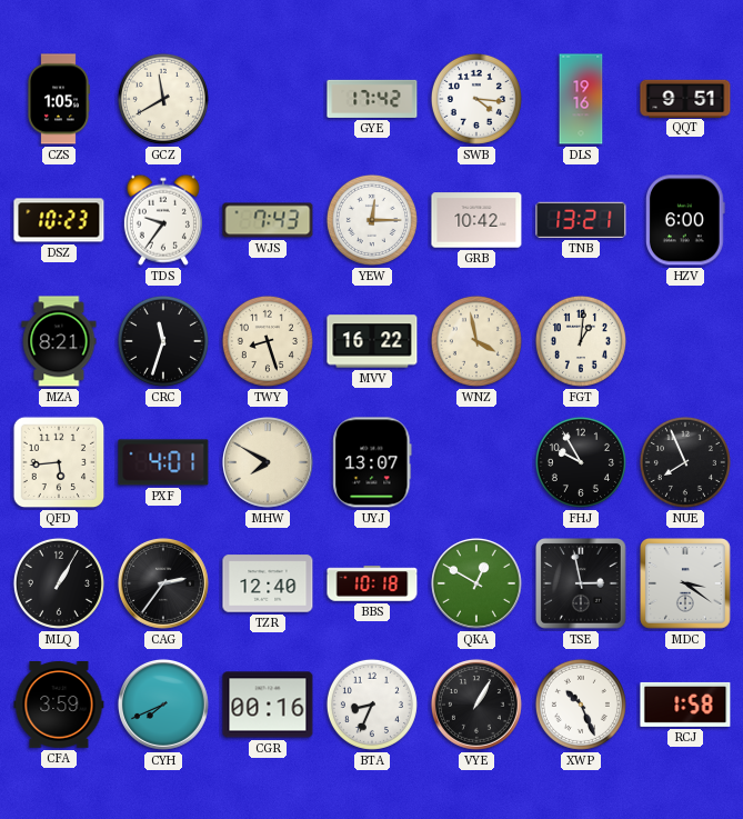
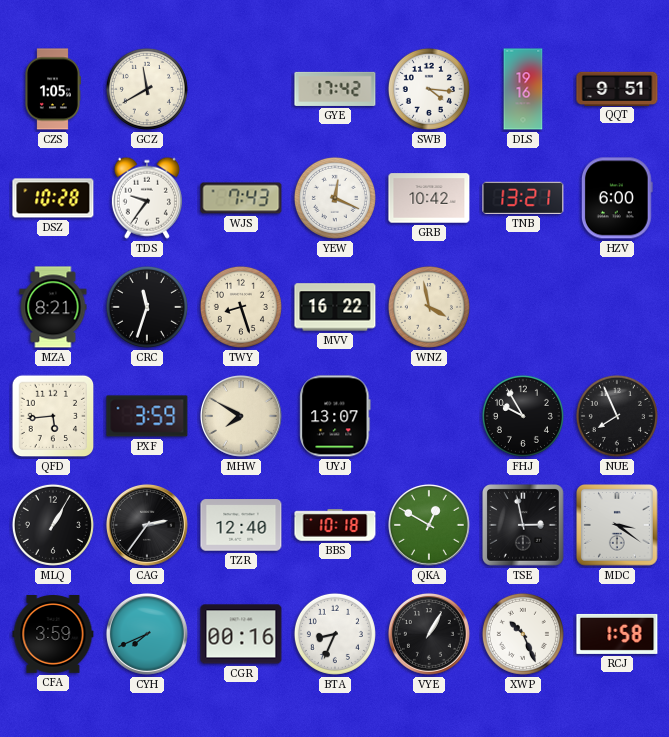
DSZ: 10:23 -> 10:28
YEW: 12:15 -> 12:19
FGT: 1:01 -> none
PXF: 4:01 -> 3:59
